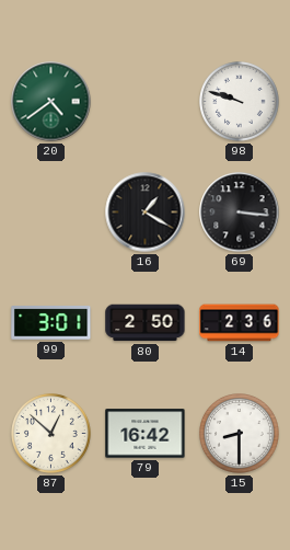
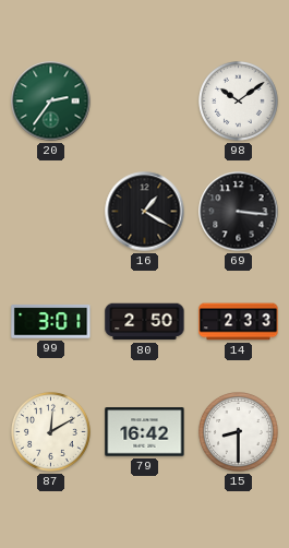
20: 4:39 -> 2:36
98: 9:48 -> 10:09
14: 2:36 -> 2:33
87: 12:52 -> 12:10
